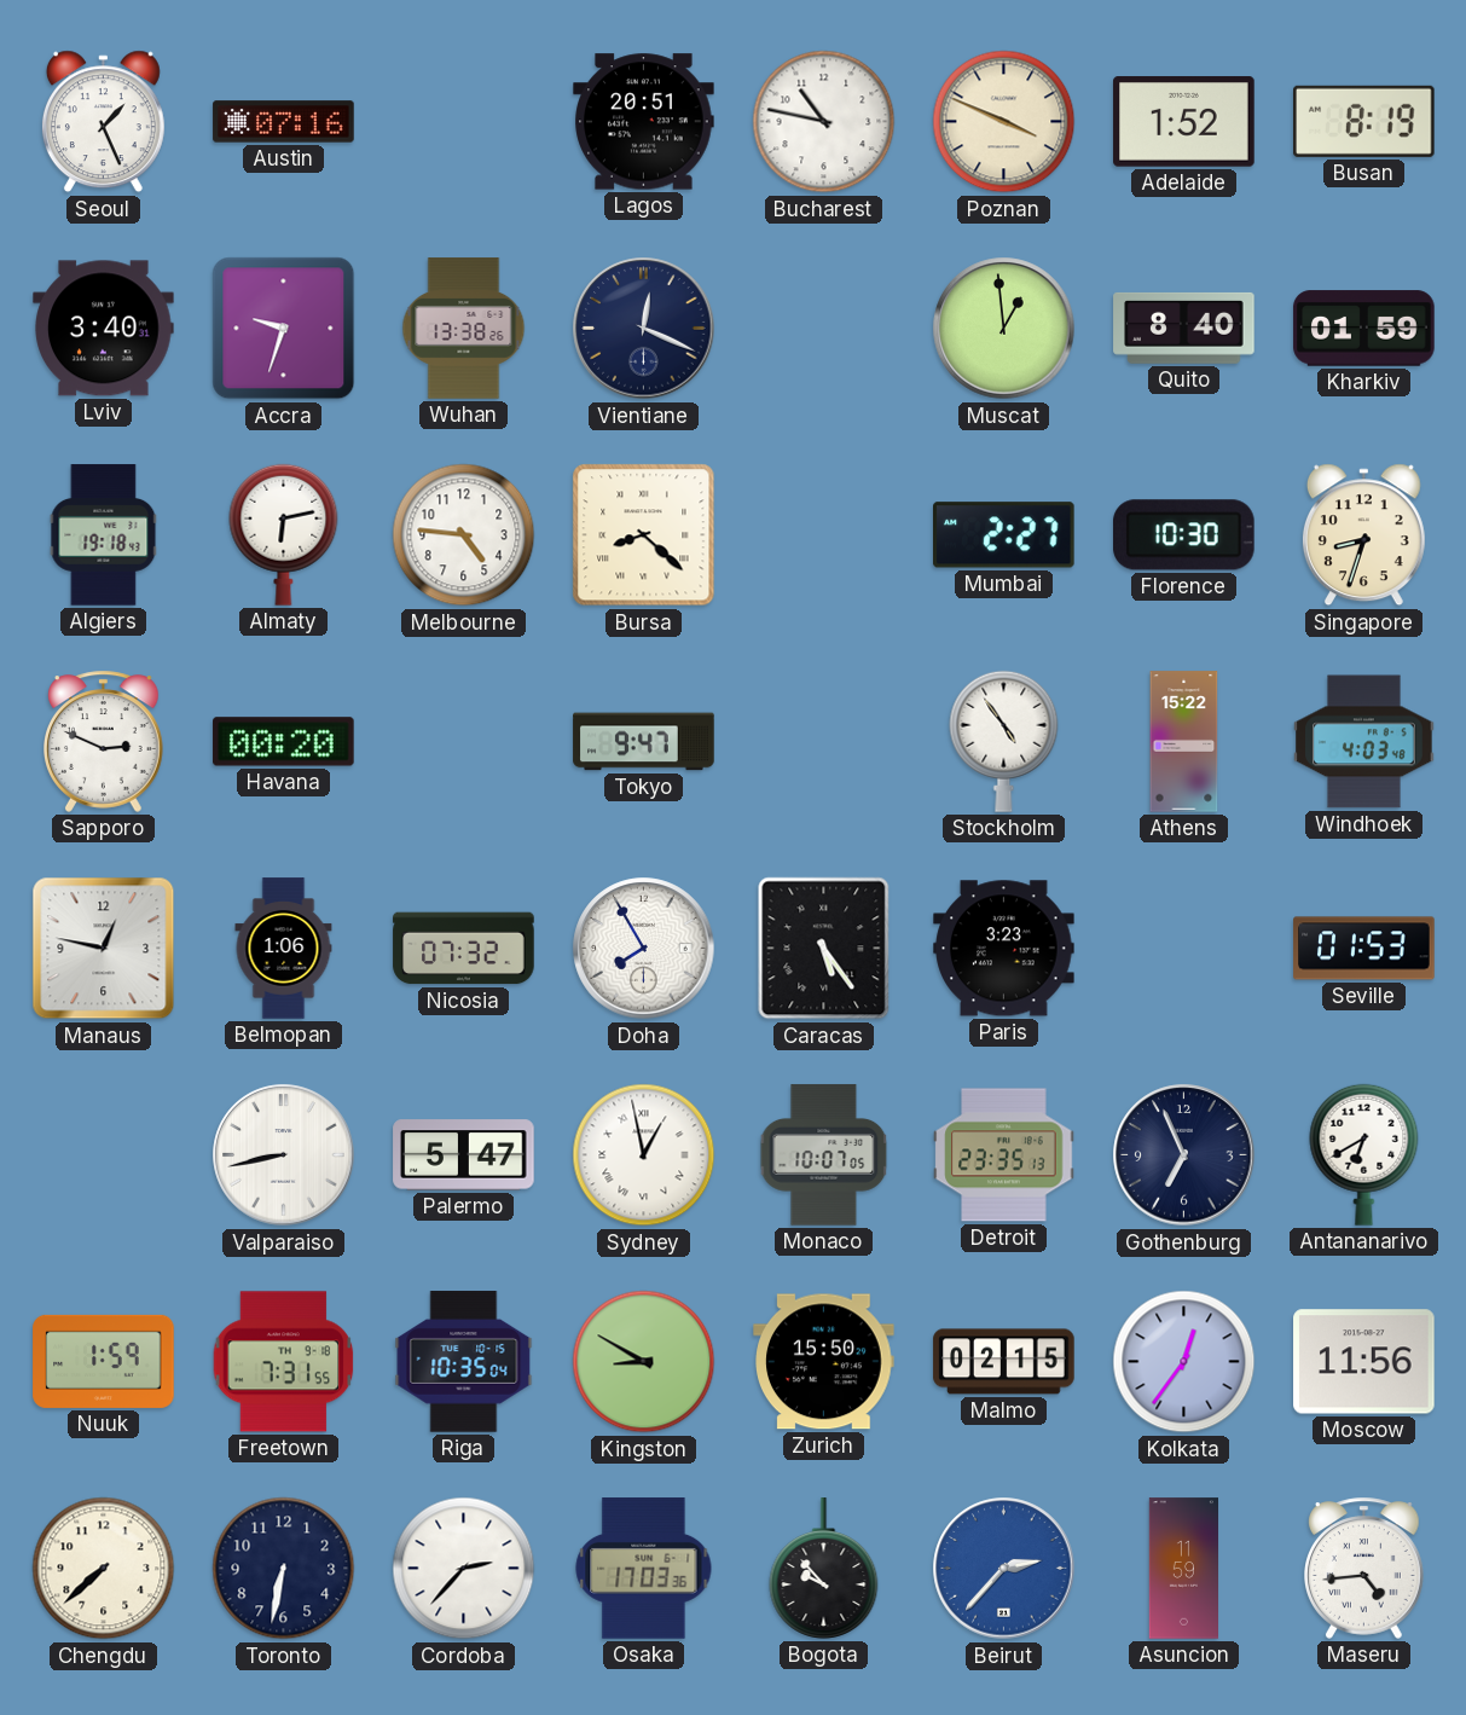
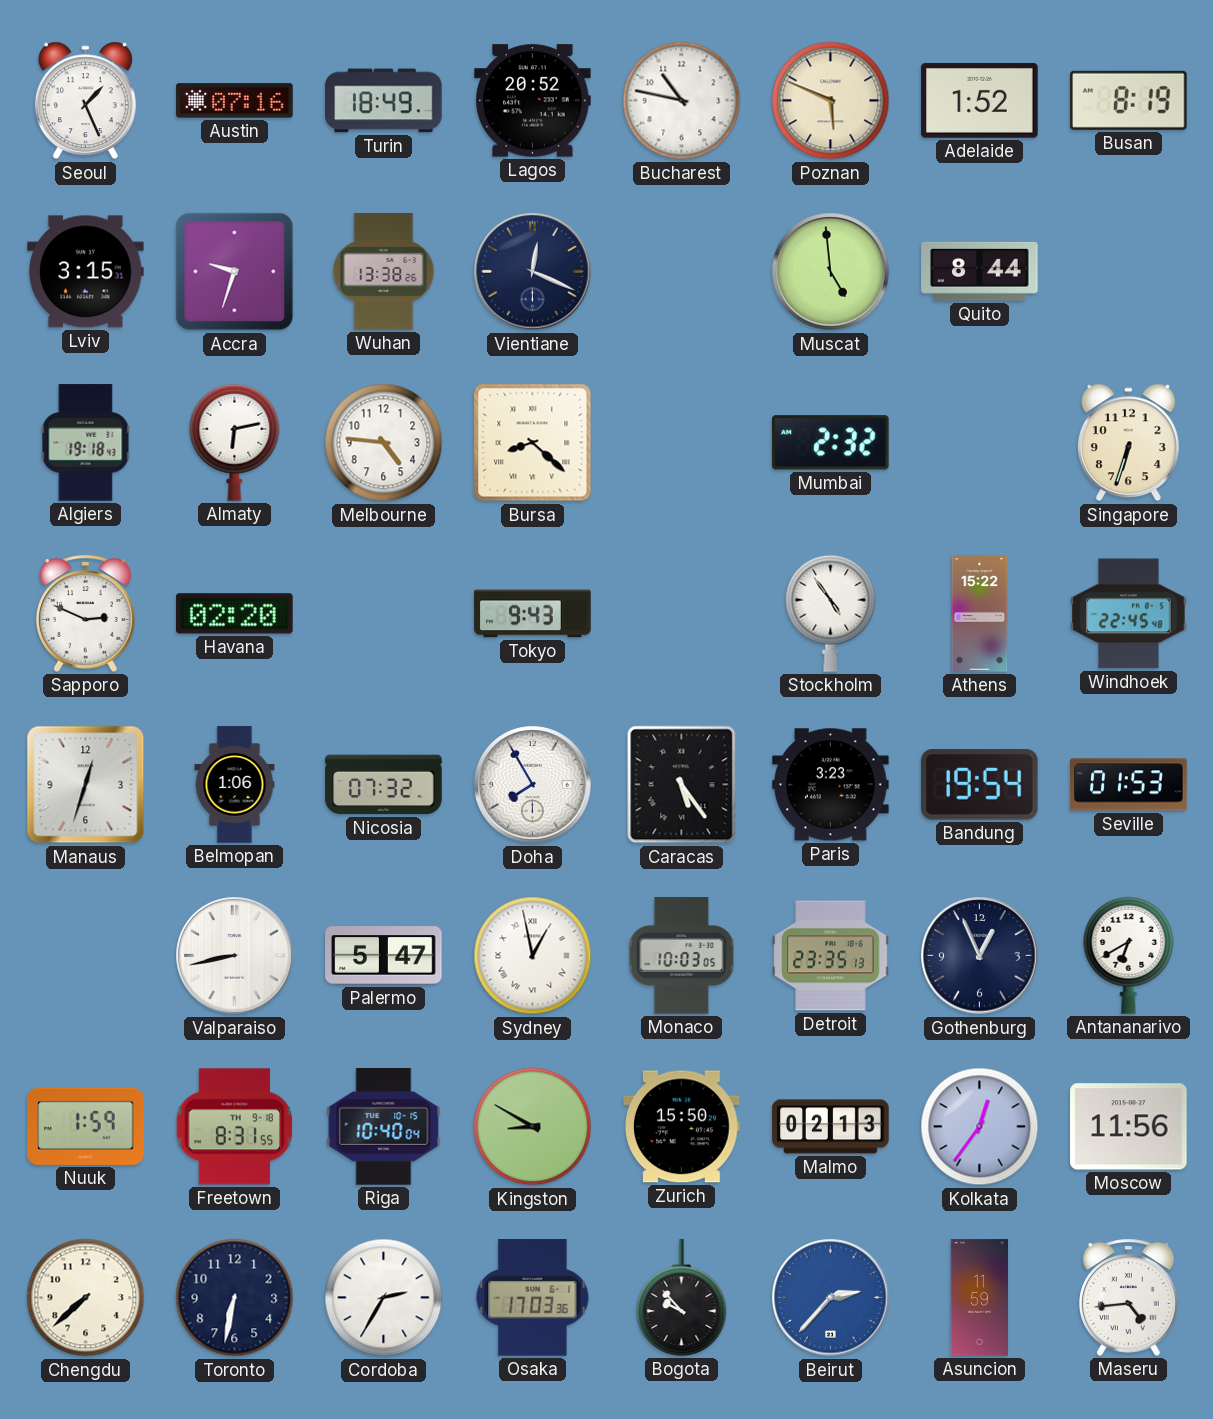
Turin: none -> 18:49
Lagos: 20:51 -> 20:52
Poznan: 3:49 -> 5:49
Lviv: 3:40 -> 3:15
Muscat: 12:59 -> 4:59
Quito: 8:40 -> 8:44
Kharkiv: 01:59 -> none
Mumbai: 2:27 -> 2:32
Florence: 10:30 -> none
Singapore: 8:33 -> 6:33
Havana: 00:20 -> 02:20
Tokyo: 9:47 -> 9:43
Windhoek: 4:03 -> 22:45
Manaus: 12:47 -> 12:33
Bandung: none -> 19:54
Monaco: 10:07 -> 10:03
Gothenburg: 6:56 -> 12:56
Freetown: 7:31 -> 8:31
Riga: 10:35 -> 10:40
Malmo: 02:15 -> 02:13
Cordoba: 2:37 -> 2:35
